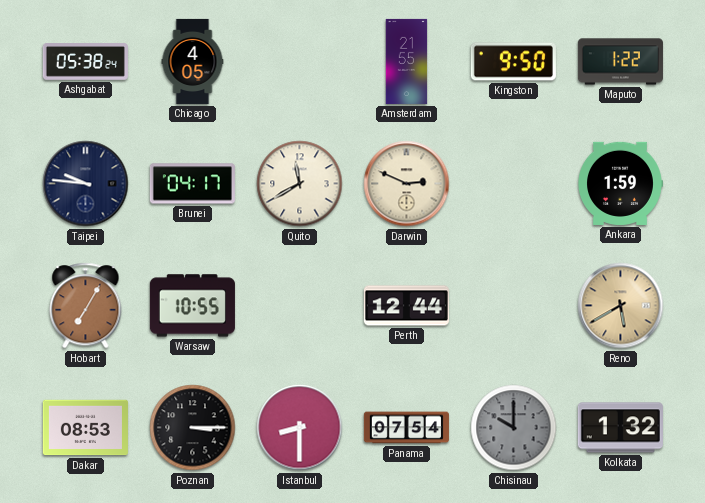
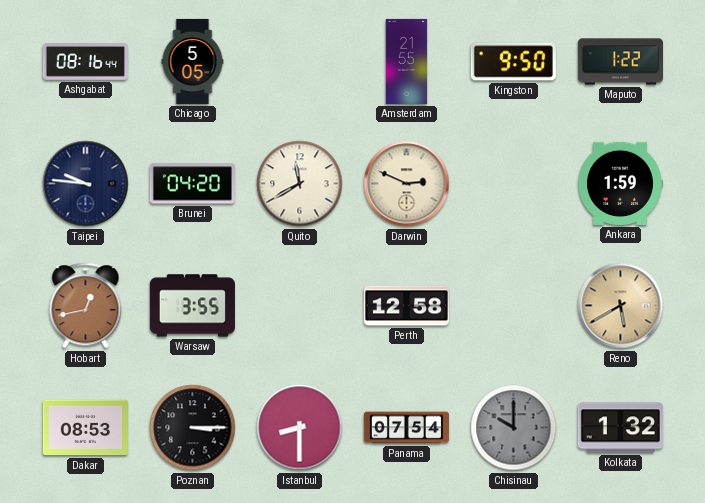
Ashgabat: 05:38 -> 08:16
Chicago: 4:05 -> 5:05
Brunei: 04:17 -> 04:20
Hobart: 7:05 -> 12:43
Warsaw: 10:55 -> 3:55
Perth: 12:44 -> 12:58
